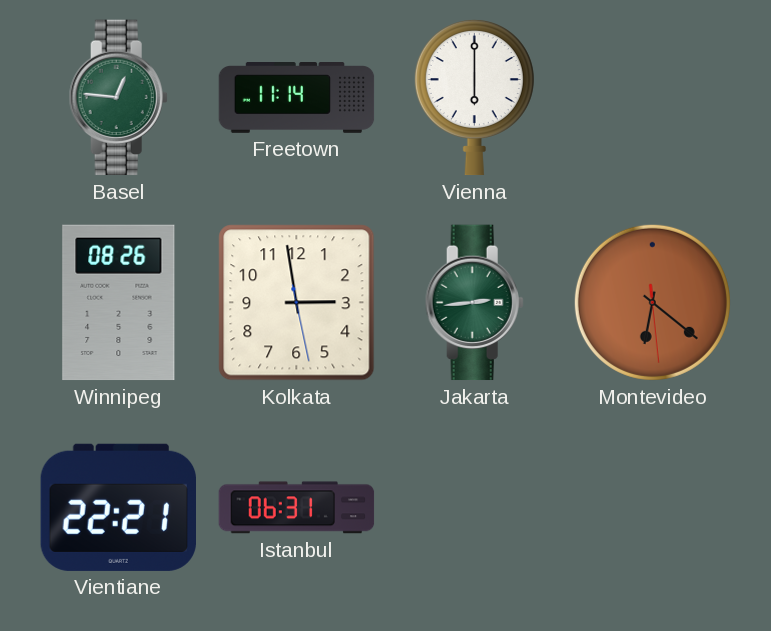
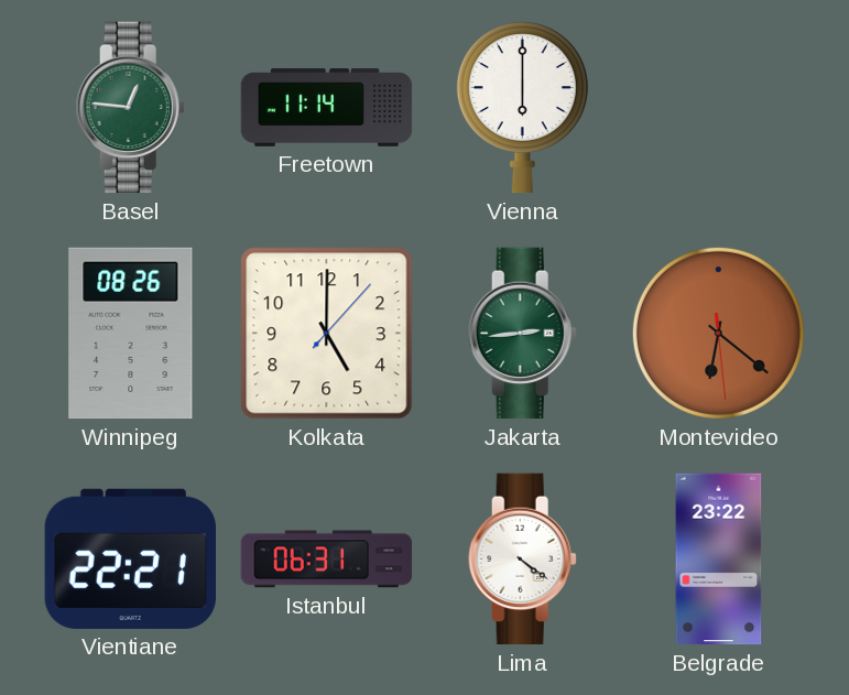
Kolkata: 2:58 -> 5:00
Lima: none -> 4:21
Belgrade: none -> 23:22
